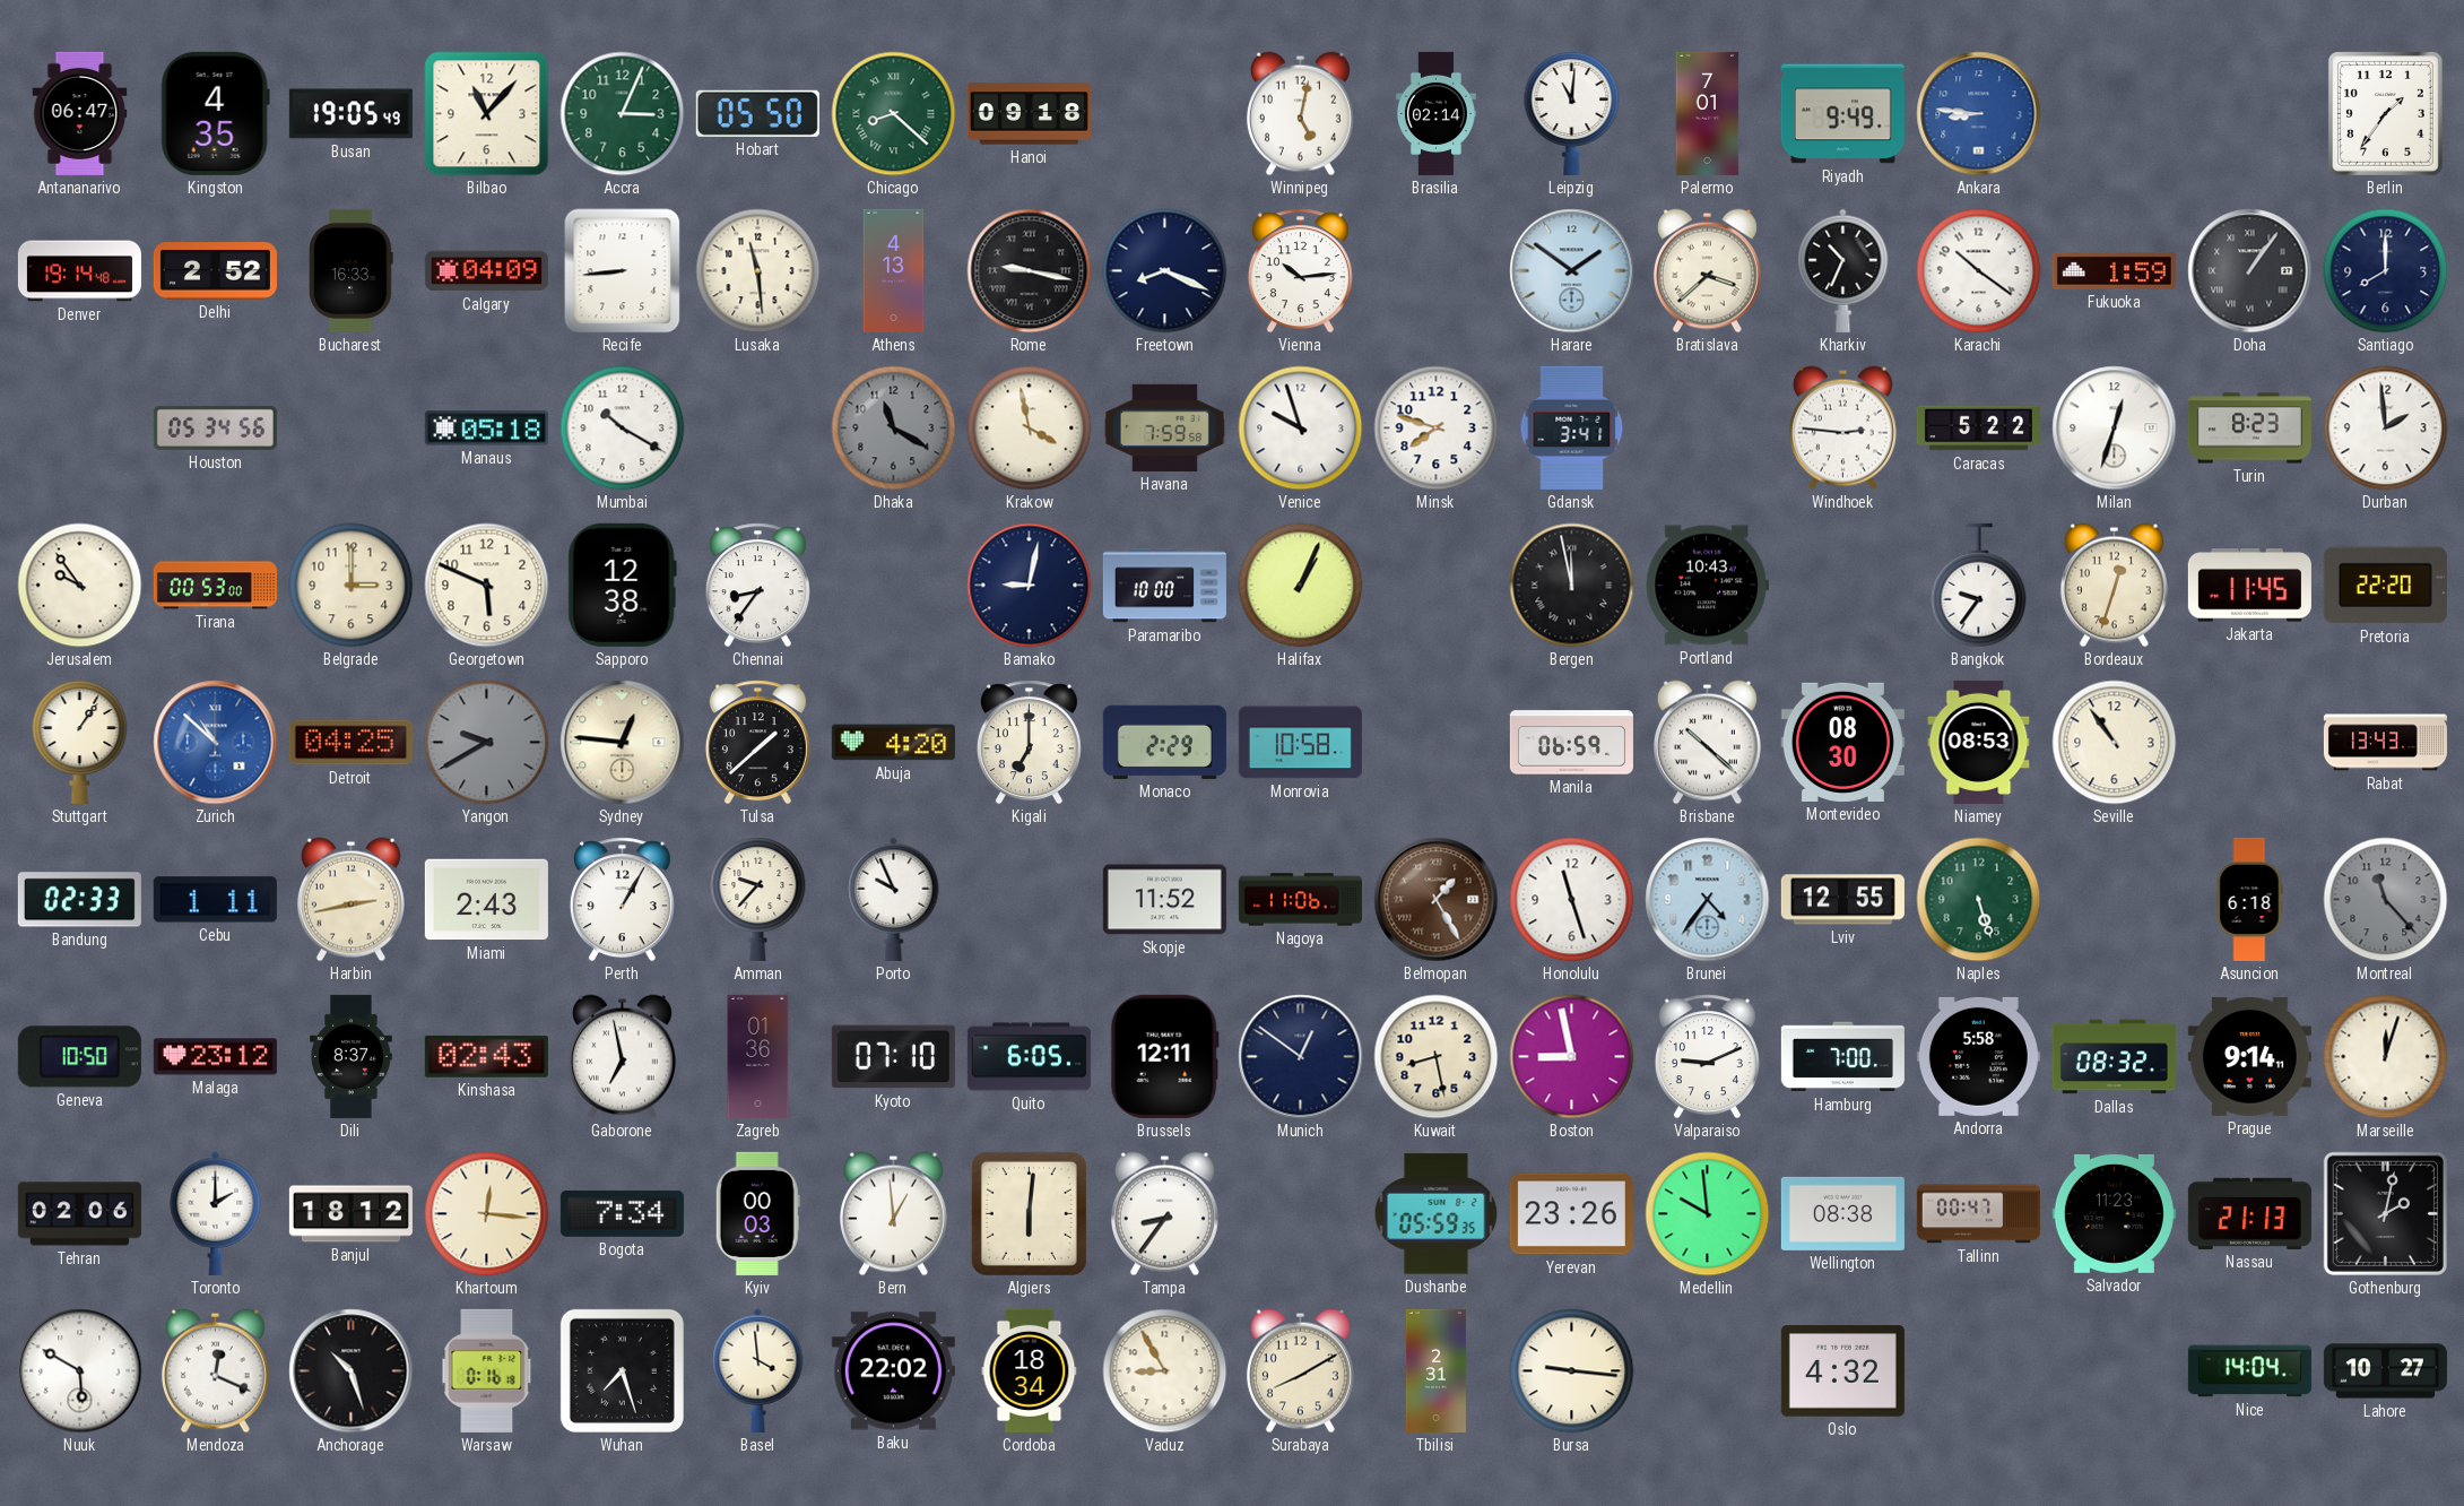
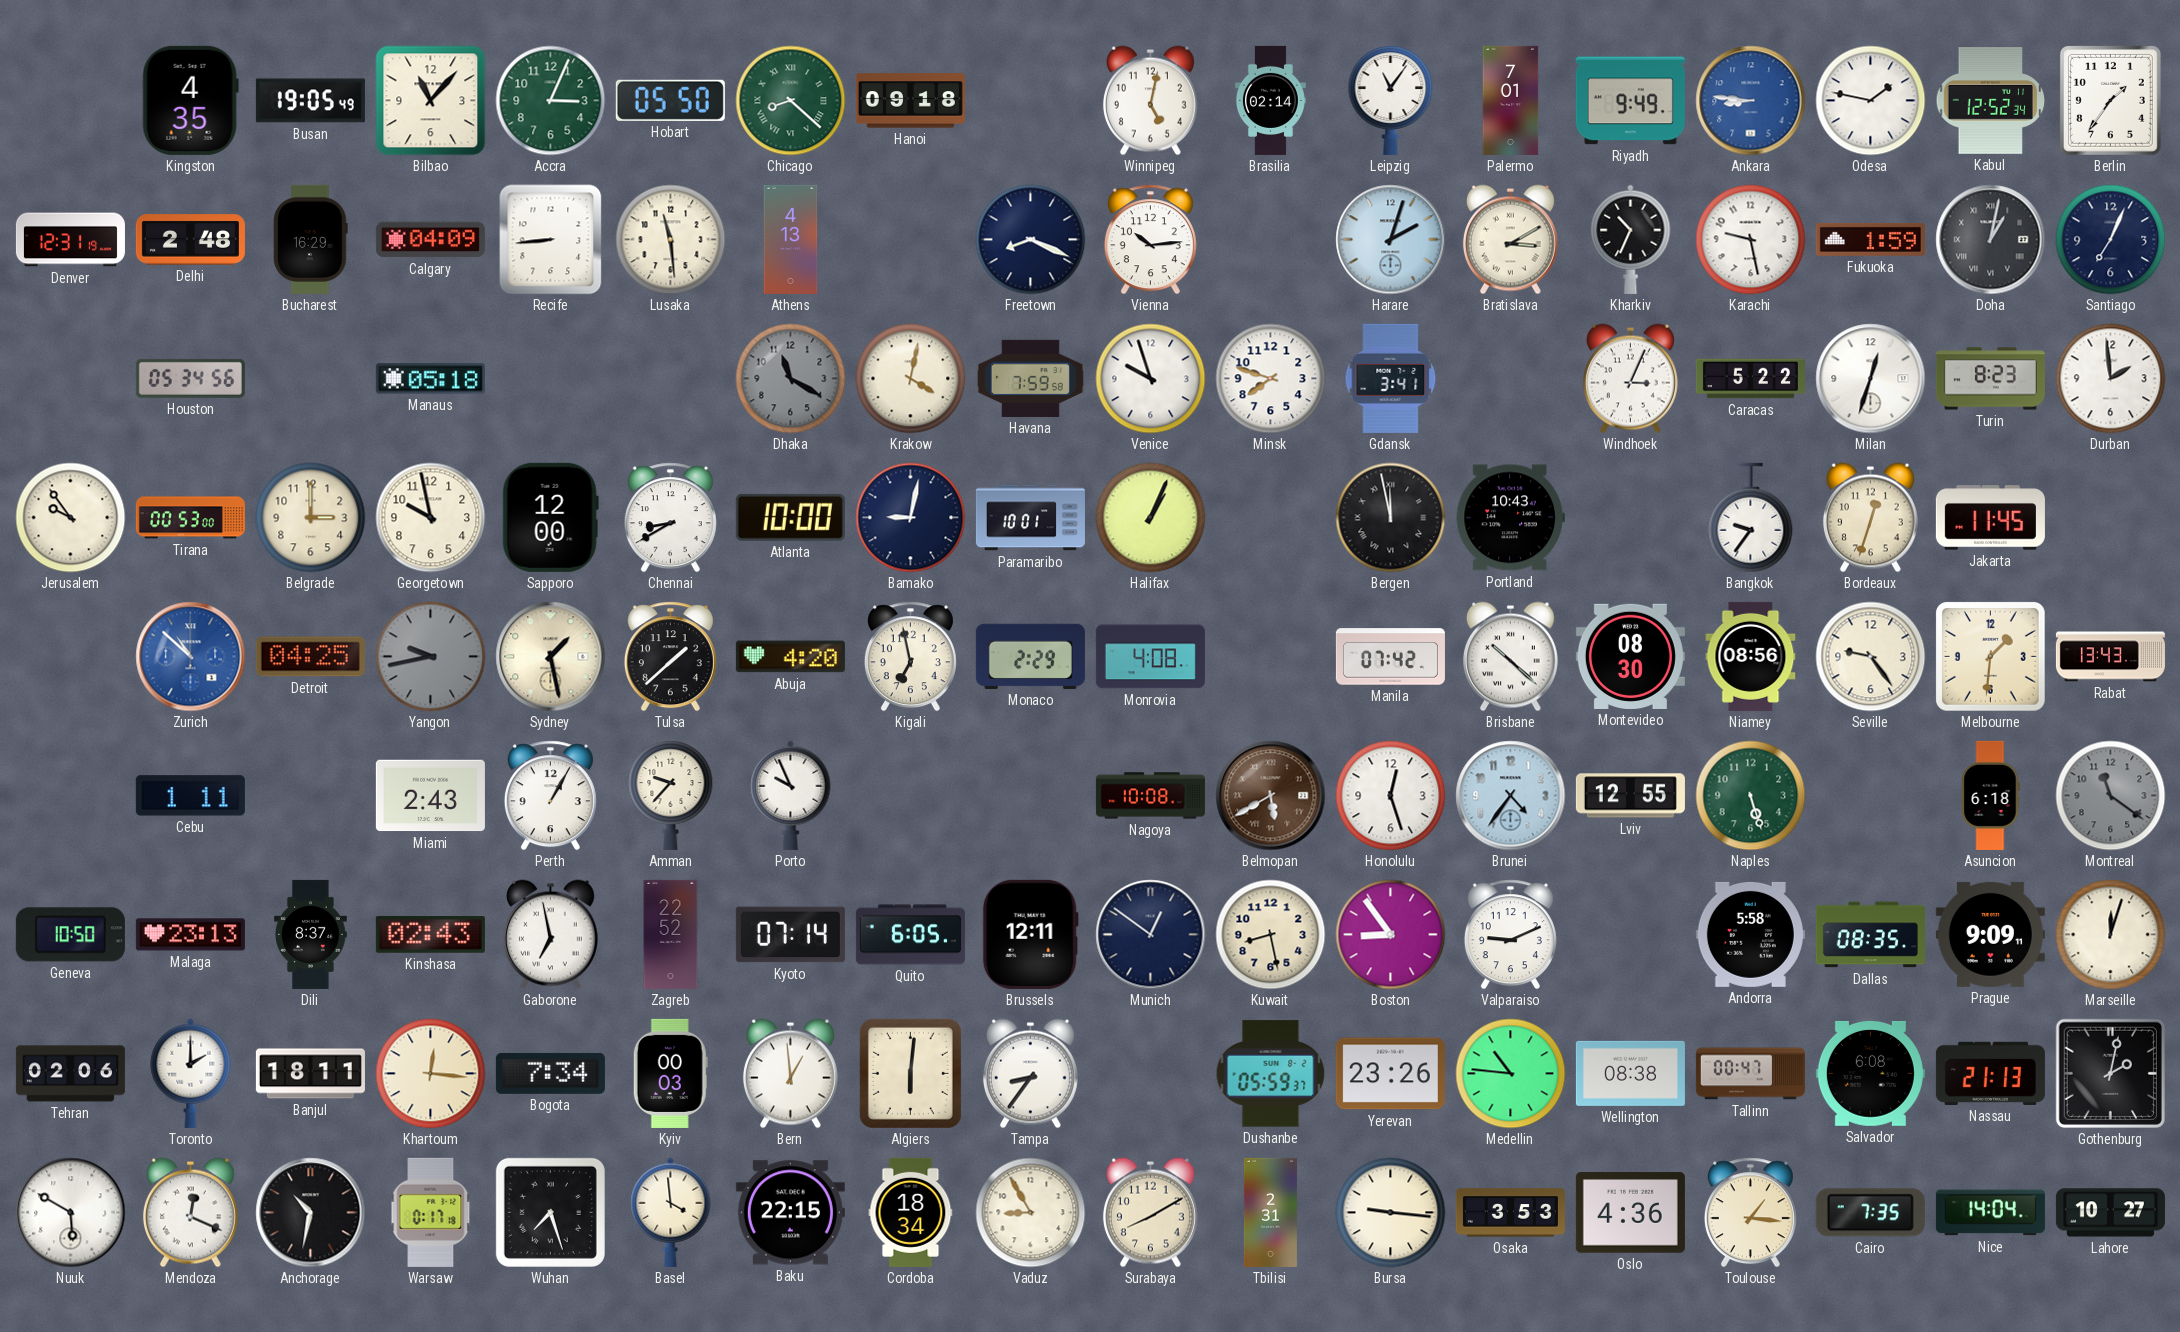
Antananarivo: 06:47 -> none
Leipzig: 11:01 -> 11:06
Odesa: none -> 1:47
Kabul: none -> 12:52
Denver: 19:14 -> 12:31
Delhi: 2:52 -> 2:48
Bucharest: 16:33 -> 16:29
Rome: 9:17 -> none
Harare: 1:51 -> 2:03
Bratislava: 3:38 -> 3:10
Karachi: 10:21 -> 9:28
Doha: 1:06 -> 1:02
Santiago: 8:00 -> 7:04
Mumbai: 10:20 -> none
Krakow: 3:58 -> 4:02
Windhoek: 2:46 -> 3:04
Georgetown: 5:49 -> 9:58
Sapporo: 12:38 -> 12:00
Chennai: 8:36 -> 8:40
Atlanta: none -> 10:00
Paramaribo: 10:00 -> 10:01
Pretoria: 22:20 -> none
Stuttgart: 1:06 -> none
Yangon: 9:40 -> 9:43
Sydney: 12:46 -> 1:28
Kigali: 7:00 -> 6:58
Monrovia: 10:58 -> 4:08
Manila: 06:59 -> 07:42
Niamey: 08:53 -> 08:56
Seville: 10:54 -> 9:24
Melbourne: none -> 1:31
Bandung: 02:33 -> none
Harbin: 2:43 -> none
Skopje: 11:52 -> none
Nagoya: 11:06 -> 10:08
Belmopan: 1:25 -> 5:40
Honolulu: 11:27 -> 12:27
Montreal: 11:23 -> 11:21
Malaga: 23:12 -> 23:13
Zagreb: 01:36 -> 22:52
Kyoto: 07:10 -> 07:14
Boston: 8:58 -> 8:54
Hamburg: 7:00 -> none
Dallas: 08:32 -> 08:35
Prague: 9:14 -> 9:09
Banjul: 18:12 -> 18:11
Dushanbe: 05:59:35 -> 05:59:37
Medellin: 9:59 -> 10:46
Salvador: 11:23 -> 6:08
Anchorage: 10:27 -> 10:32
Warsaw: 0:16 -> 0:17
Baku: 22:02 -> 22:15
Osaka: none -> 3:53
Oslo: 4:32 -> 4:36
Toulouse: none -> 1:16
Cairo: none -> 7:35
